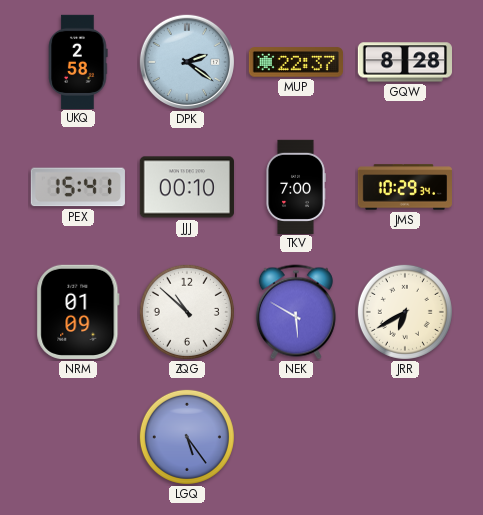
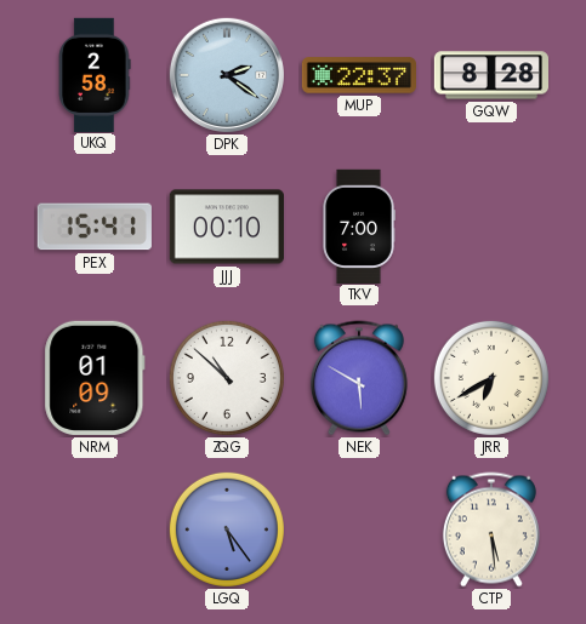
JMS: 10:29 -> none
CTP: none -> 5:29
